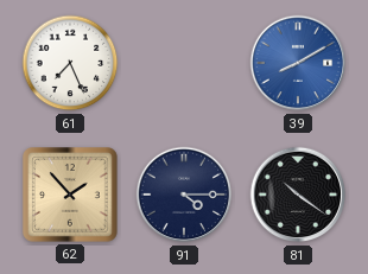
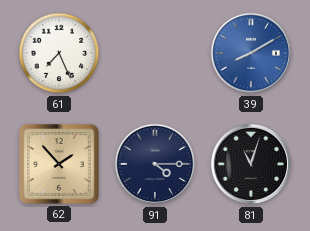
81: 10:21 -> 11:03
